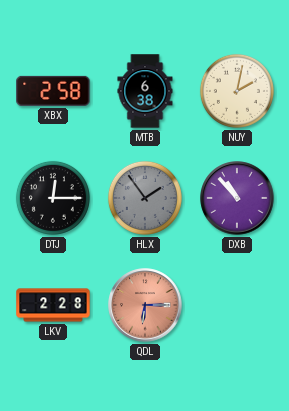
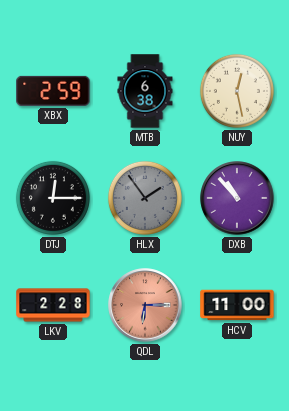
XBX: 2:58 -> 2:59
NUY: 2:02 -> 12:28
HCV: none -> 11:00
